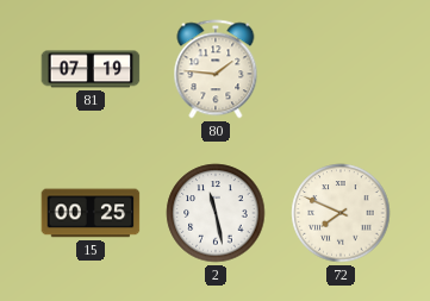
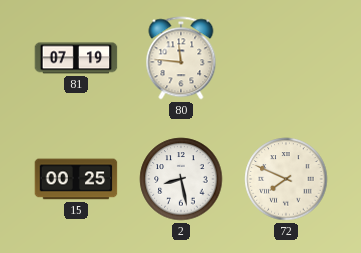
80: 1:46 -> 11:46
2: 11:28 -> 8:28
